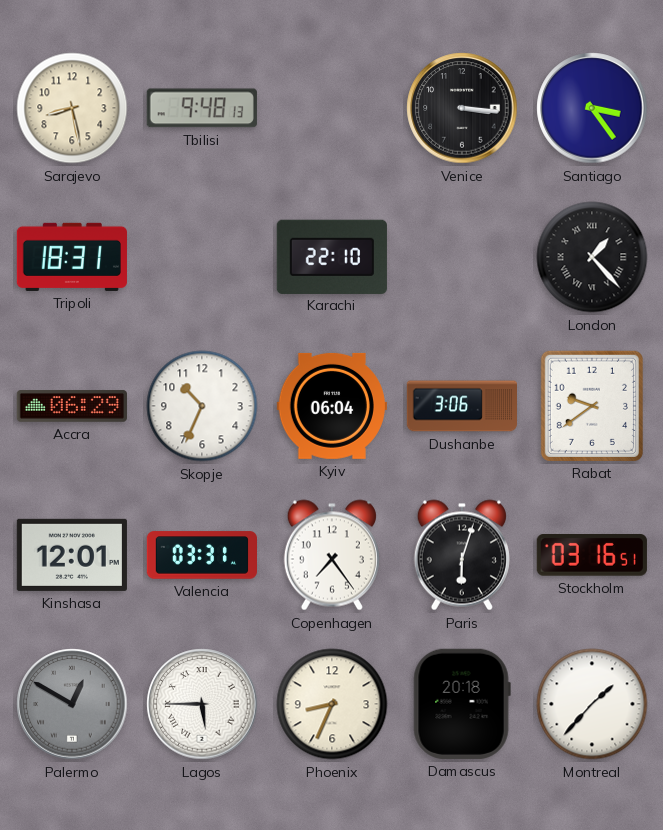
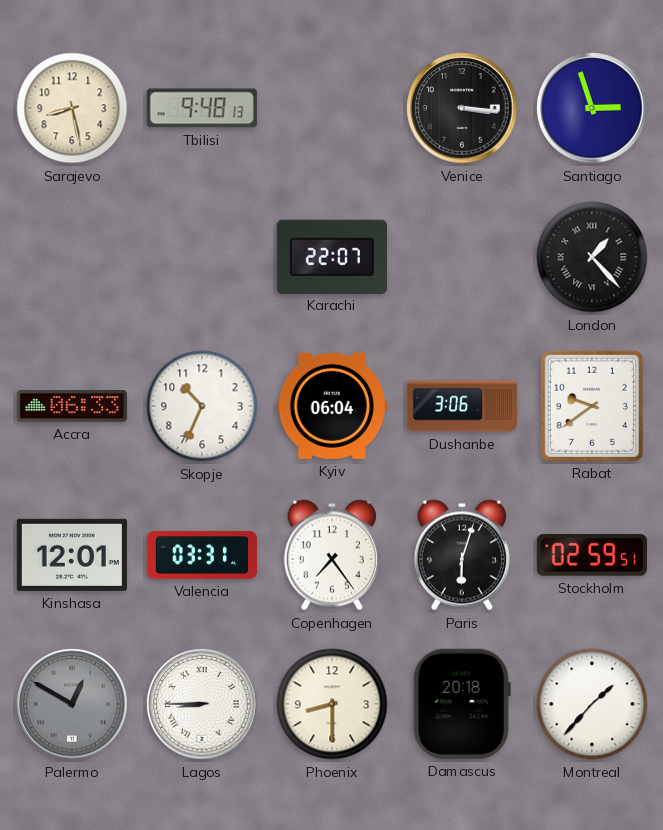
Santiago: 3:24 -> 2:57
Tripoli: 18:31 -> none
Karachi: 22:10 -> 22:07
Accra: 06:29 -> 06:33
Stockholm: 03:16 -> 02:59
Lagos: 5:45 -> 8:45
Phoenix: 8:34 -> 8:30
